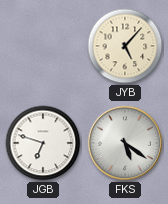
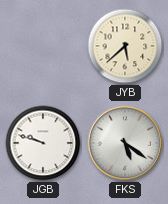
JYB: 5:07 -> 5:38
JGB: 6:48 -> 9:48
